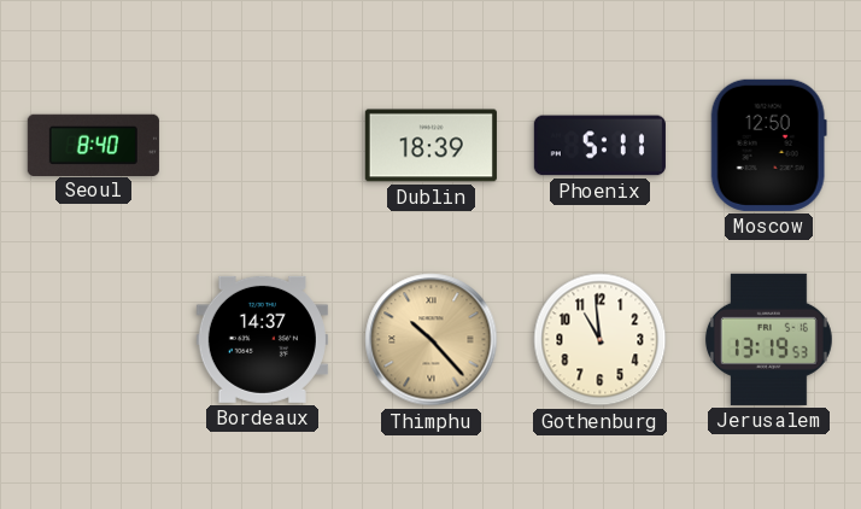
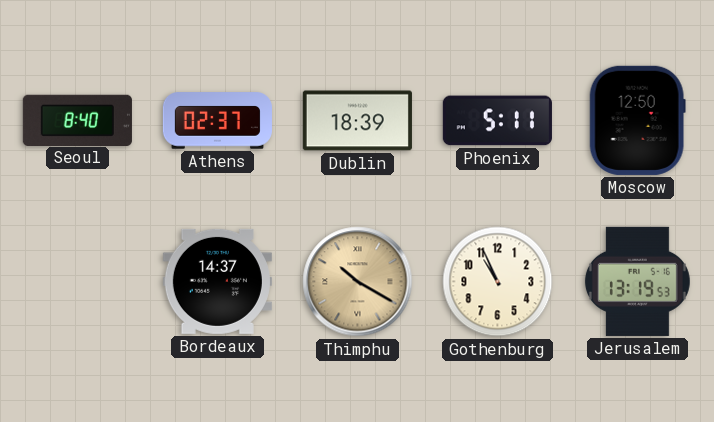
Athens: none -> 02:37
Thimphu: 10:23 -> 10:20
Gothenburg: 10:59 -> 10:56
